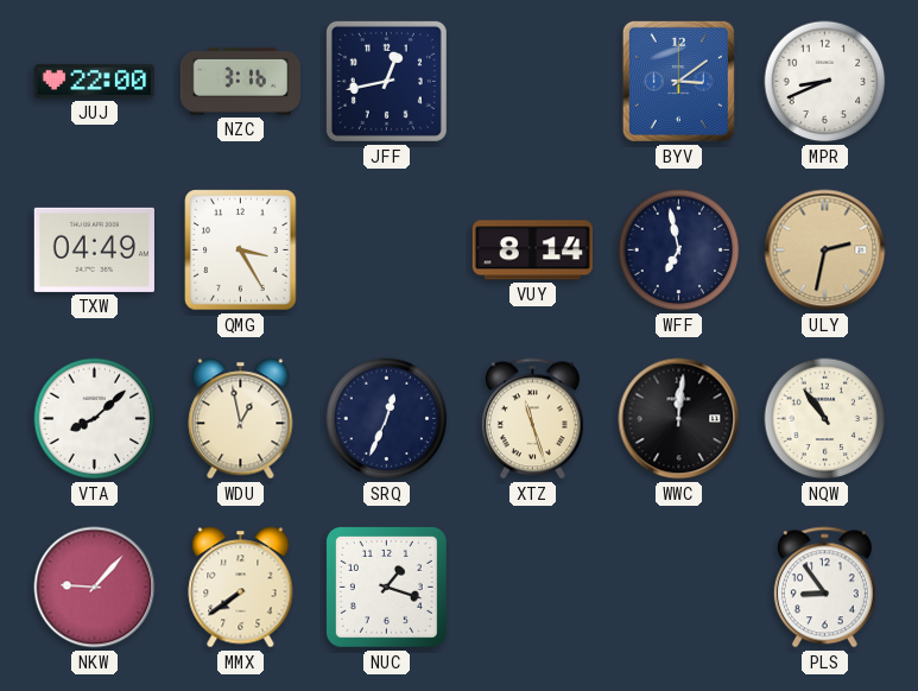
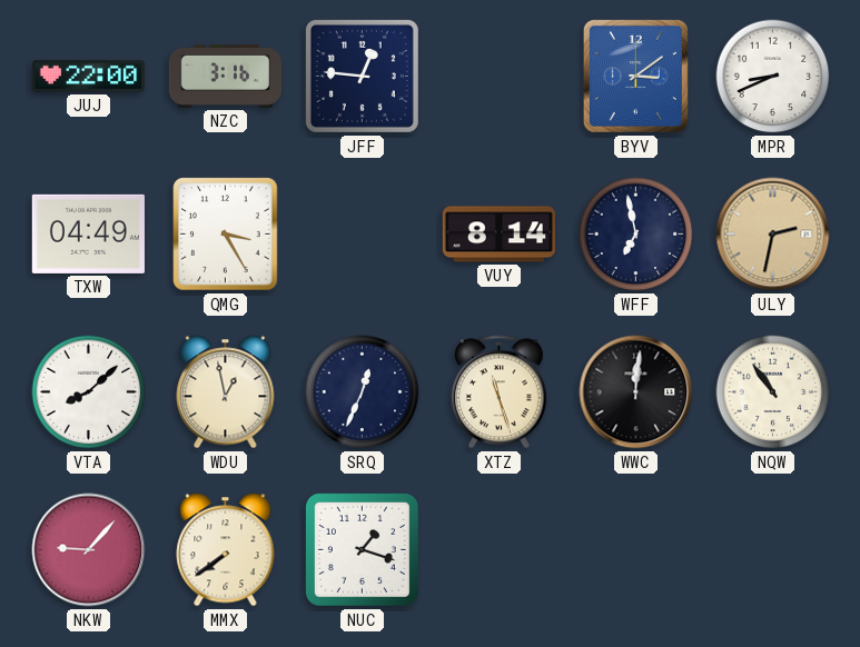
JFF: 12:43 -> 12:46
PLS: 8:54 -> none
